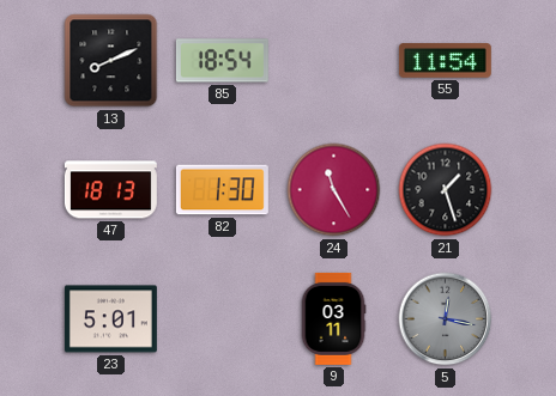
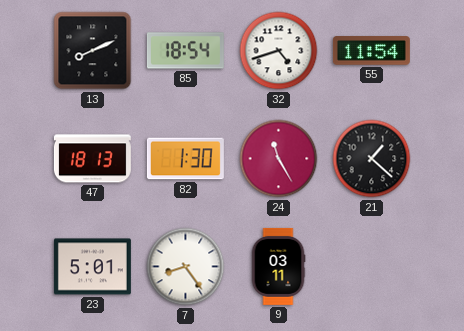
32: none -> 4:42
21: 1:27 -> 1:22
7: none -> 8:24
5: 12:17 -> none
